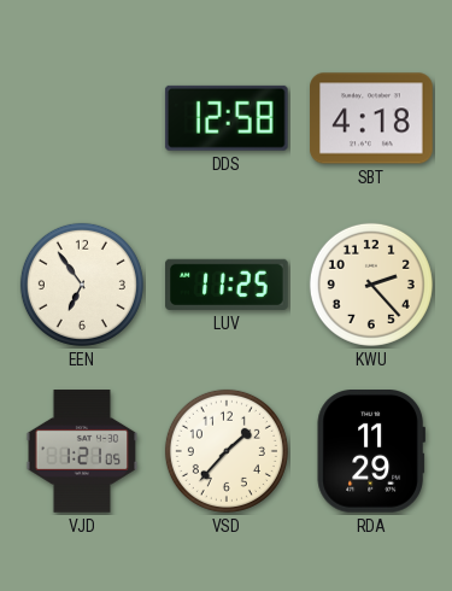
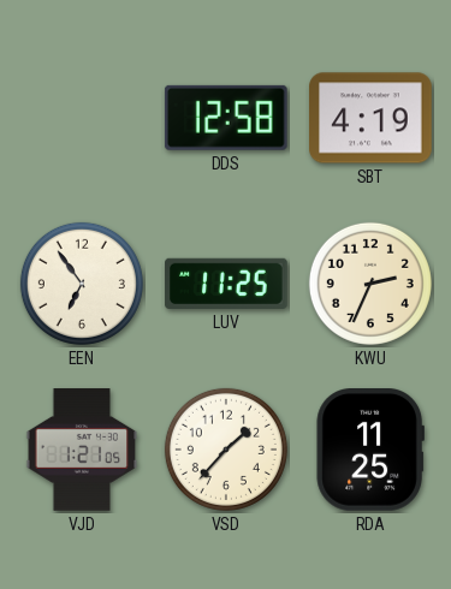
SBT: 4:18 -> 4:19
KWU: 2:23 -> 2:34
RDA: 11:29 -> 11:25
